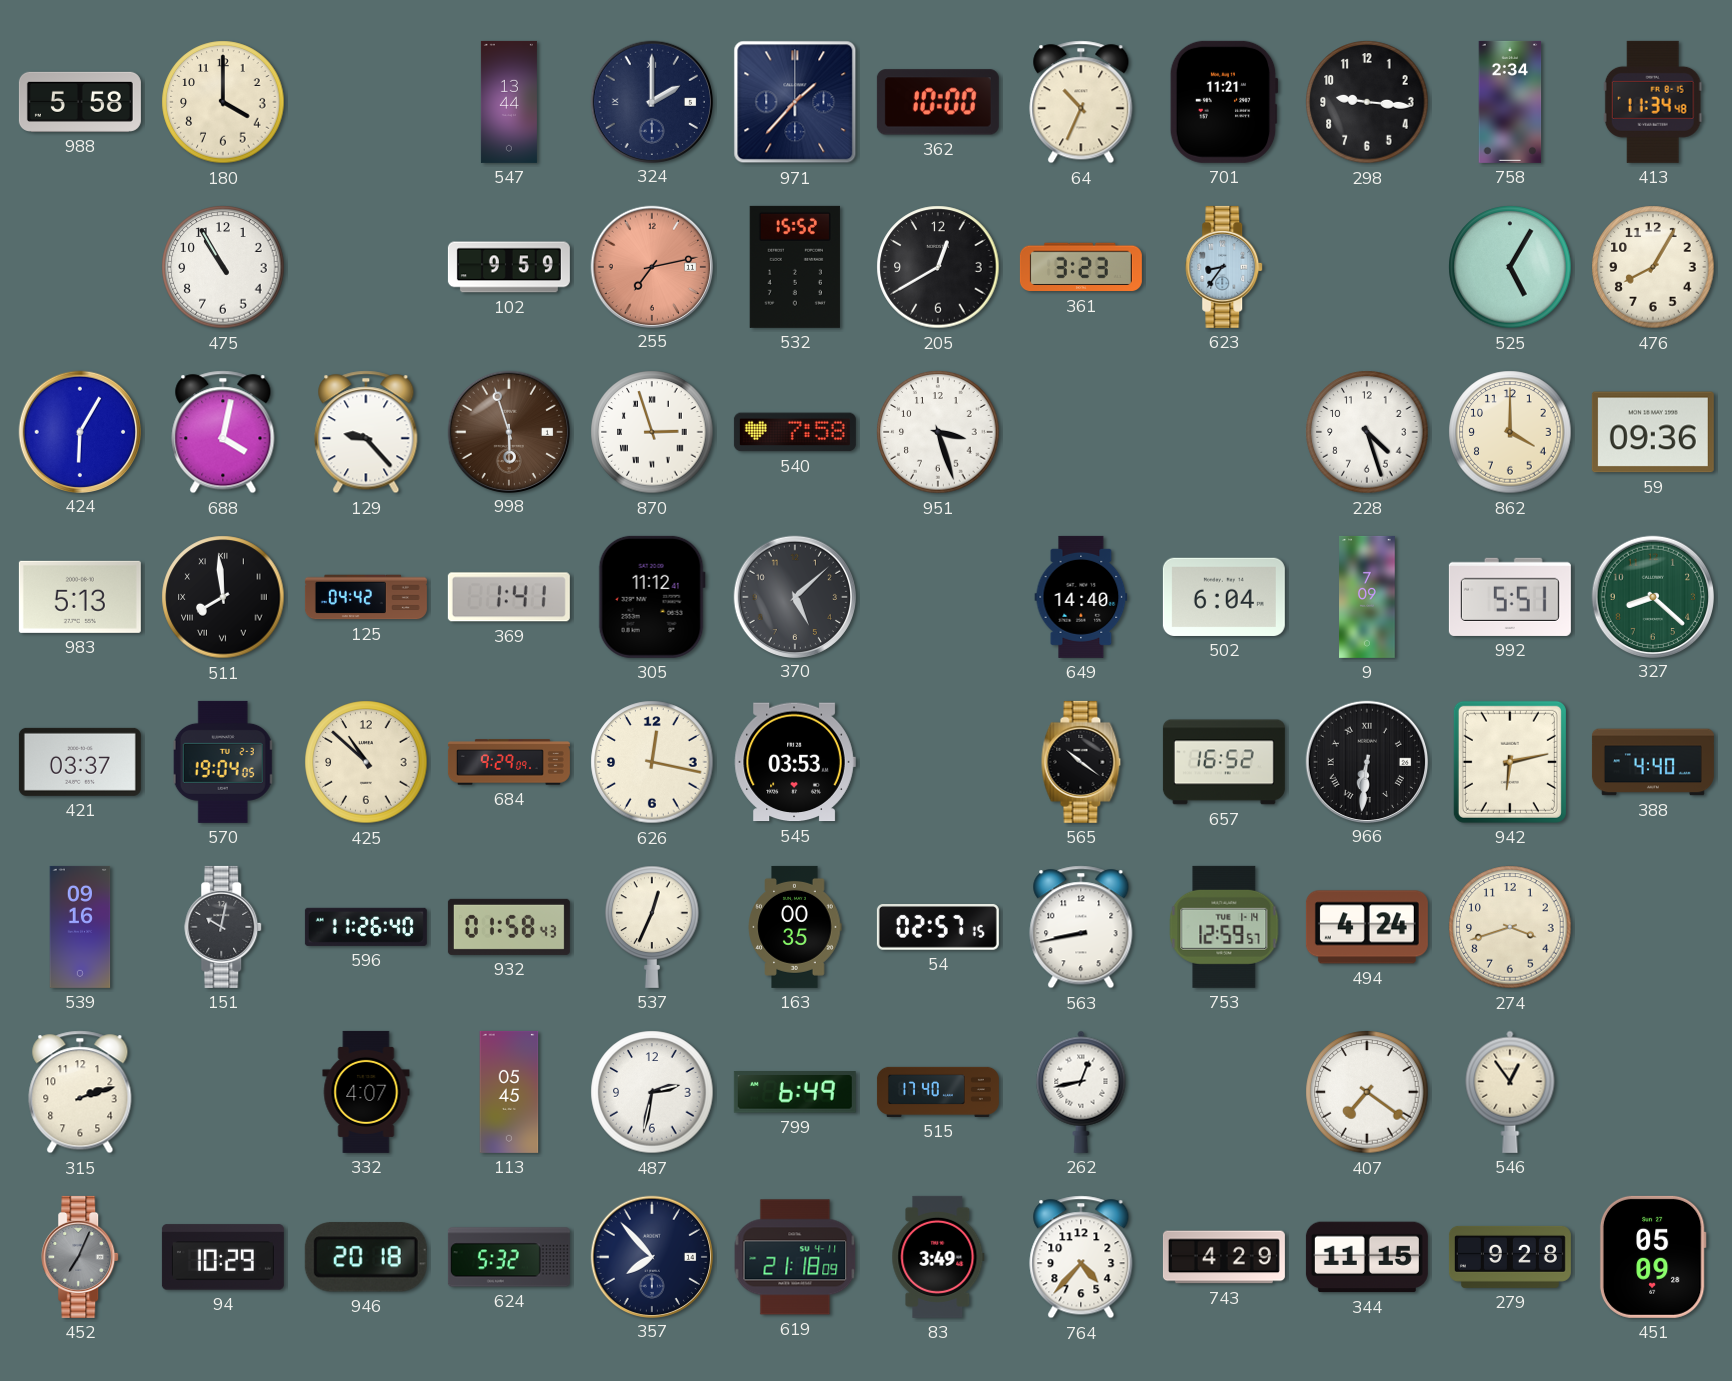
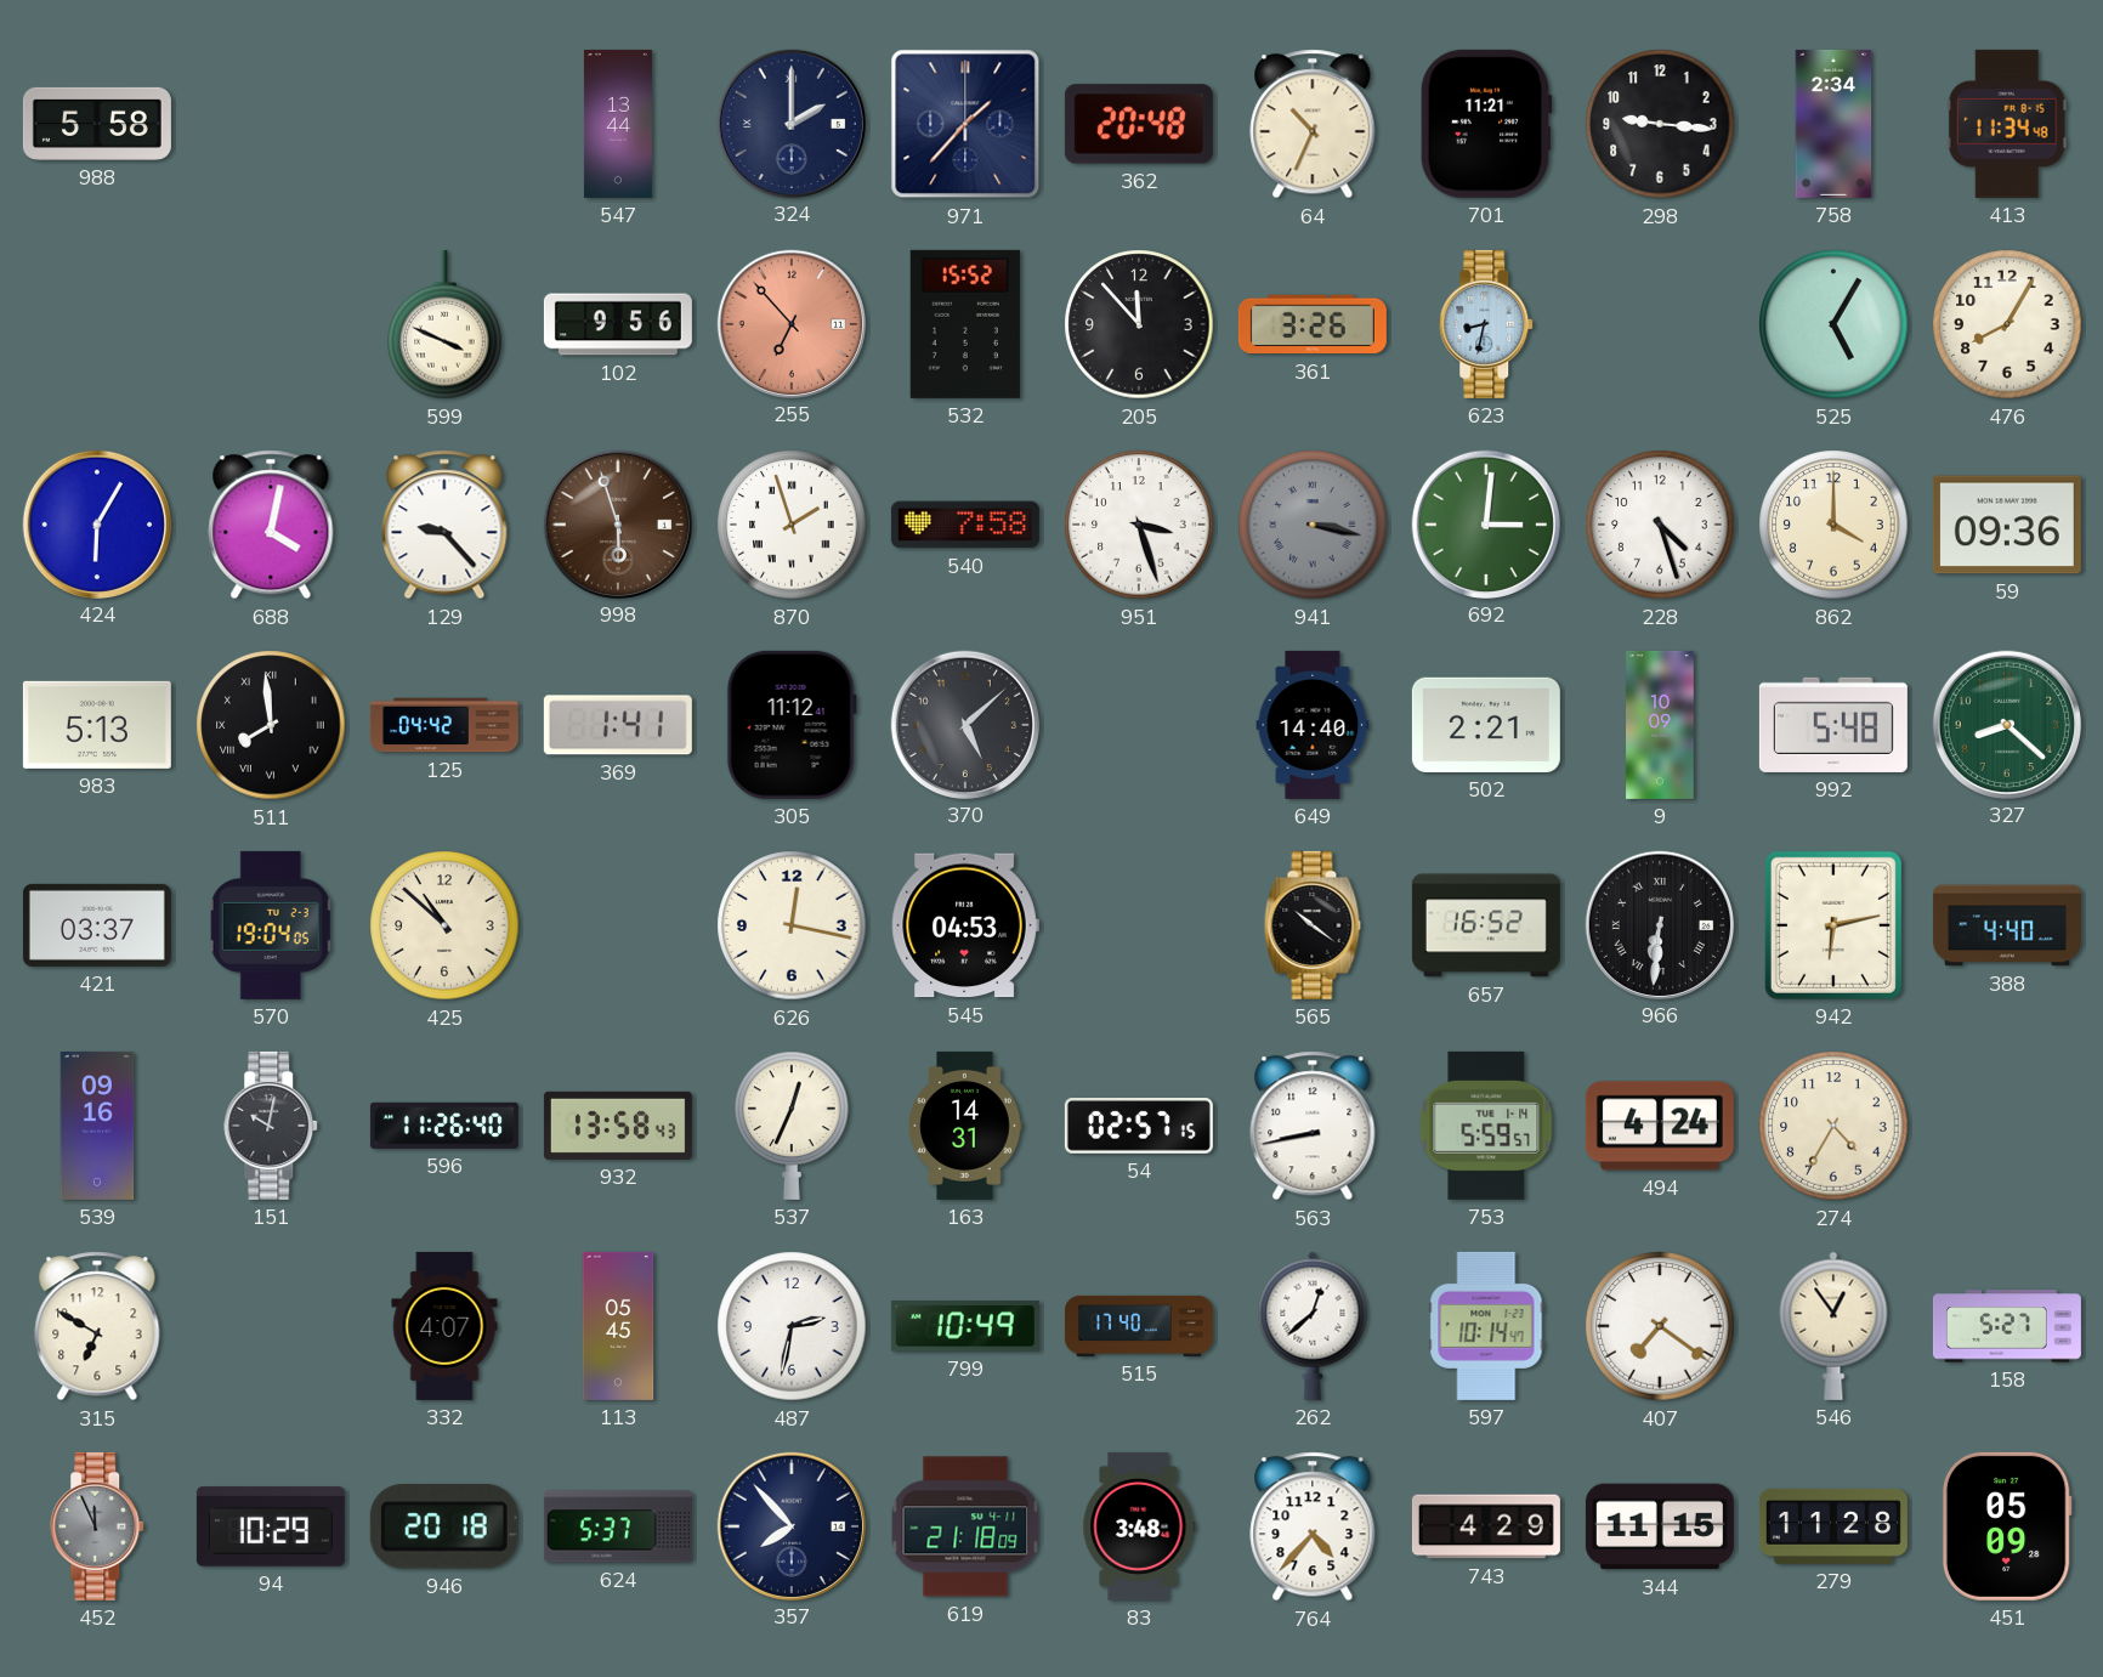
180: 4:00 -> none
362: 10:00 -> 20:48
475: 10:55 -> none
599: none -> 3:49
102: 9:59 -> 9:56
255: 7:13 -> 6:53
205: 12:40 -> 11:53
361: 3:23 -> 3:26
623: 8:36 -> 8:32
870: 2:57 -> 1:57
941: none -> 3:17
692: none -> 3:01
502: 6:04 -> 2:21
9: 7:09 -> 10:09
992: 5:51 -> 5:48
684: 9:29 -> none
545: 03:53 -> 04:53
932: 01:58 -> 13:58
163: 00:35 -> 14:31
753: 12:59 -> 5:59
274: 3:42 -> 4:35
315: 2:12 -> 6:50
799: 6:49 -> 10:49
262: 12:43 -> 12:38
597: none -> 10:14
158: none -> 5:27
452: 7:04 -> 11:56
624: 5:32 -> 5:37
83: 3:49 -> 3:48
279: 9:28 -> 11:28
